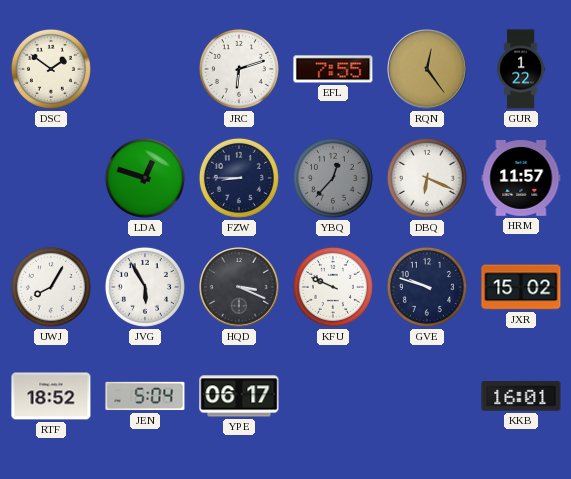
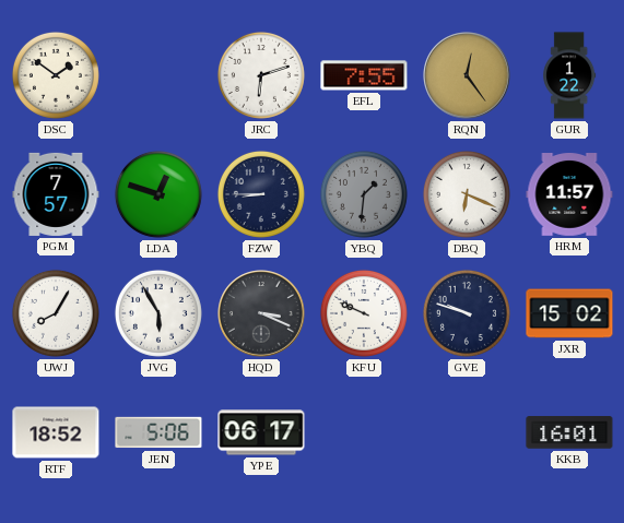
PGM: none -> 7:57
YBQ: 12:37 -> 1:31
JEN: 5:04 -> 5:06
